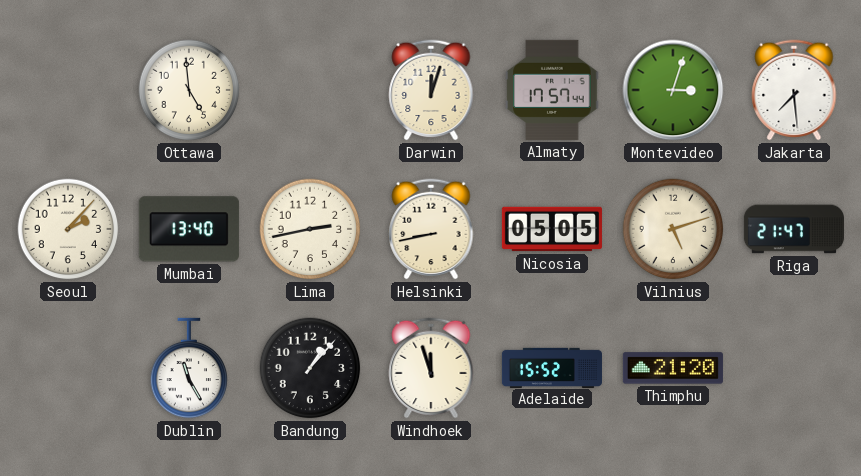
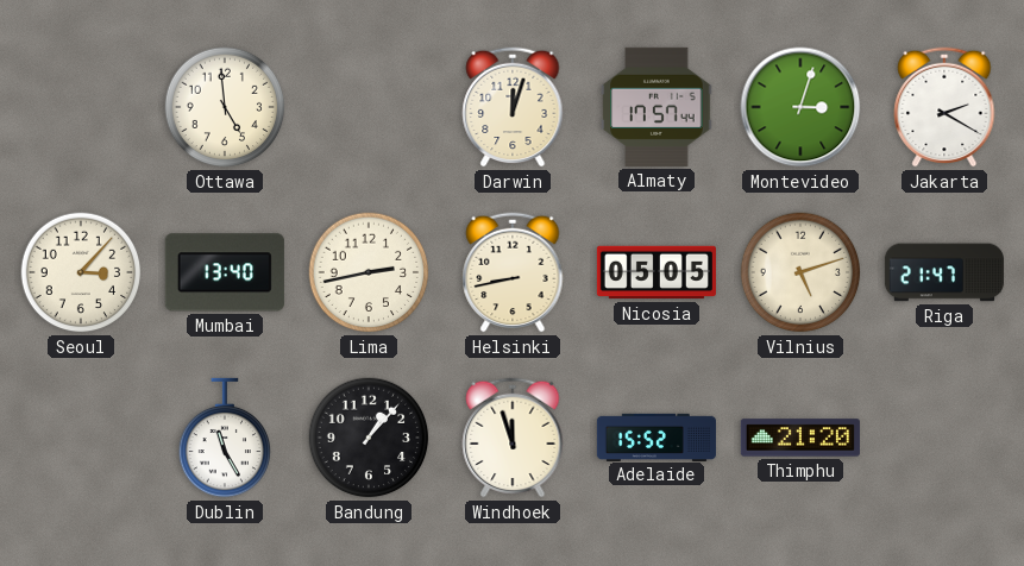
Jakarta: 7:29 -> 2:20
Seoul: 2:07 -> 3:07
